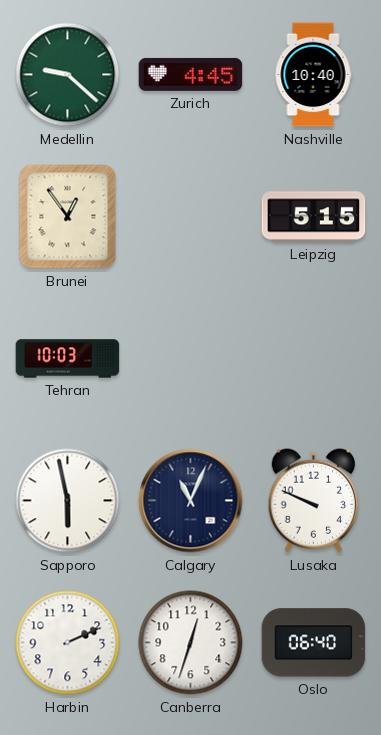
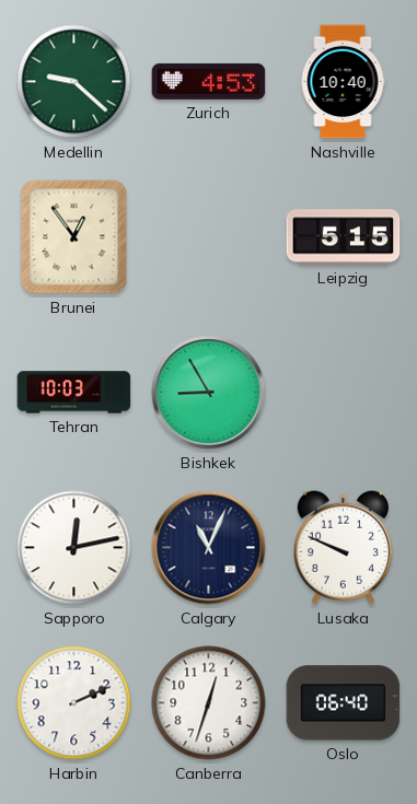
Zurich: 4:45 -> 4:53
Bishkek: none -> 8:55
Sapporo: 5:58 -> 12:13
